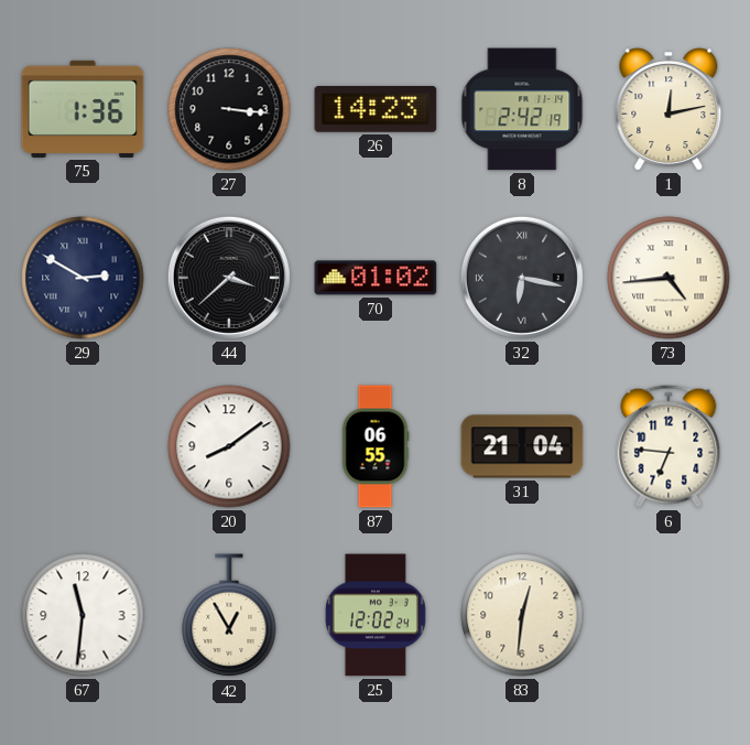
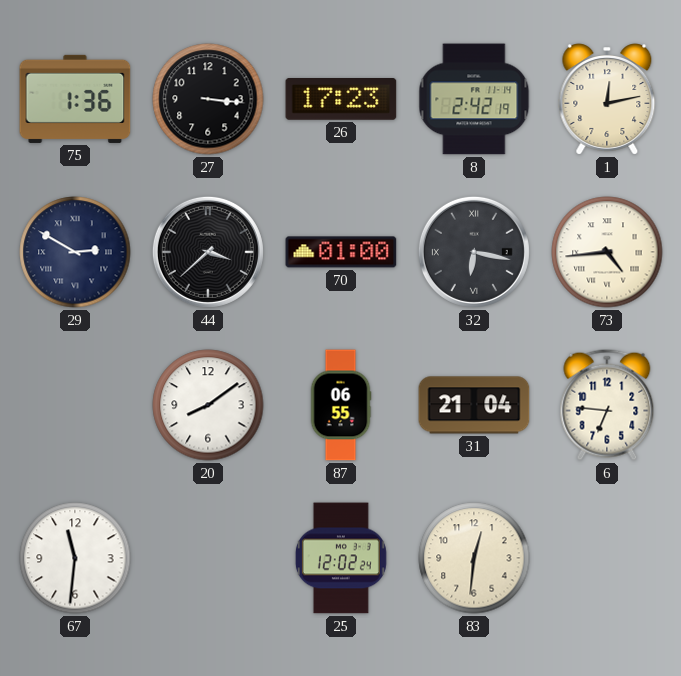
26: 14:23 -> 17:23
70: 01:02 -> 01:00
42: 12:55 -> none
